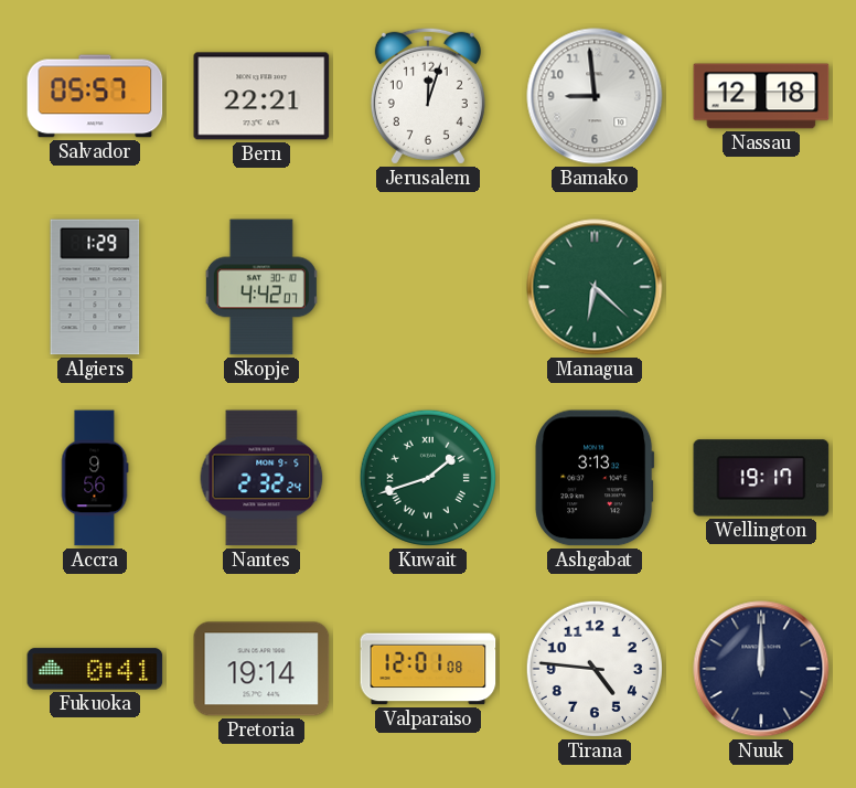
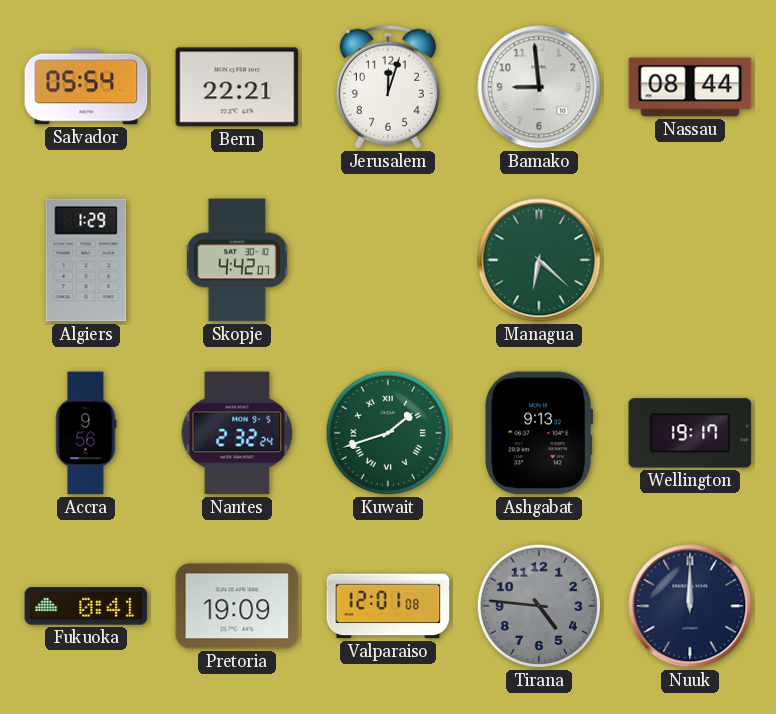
Salvador: 05:57 -> 05:54
Nassau: 12:18 -> 08:44
Ashgabat: 3:13 -> 9:13
Pretoria: 19:14 -> 19:09
Tirana dial: white -> grey
